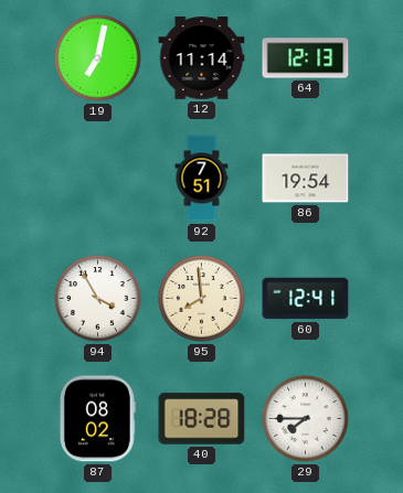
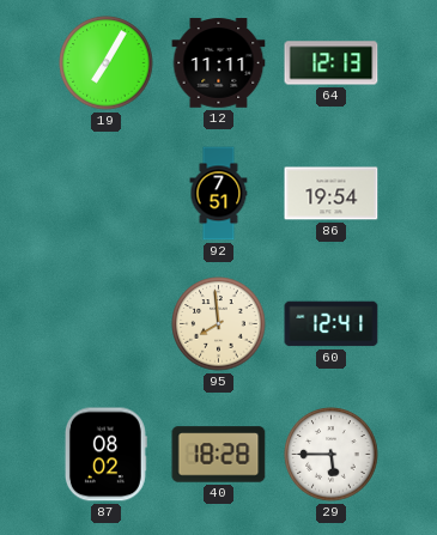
19: 7:02 -> 7:05
12: 11:14 -> 11:11
94: 3:55 -> none
29: 7:45 -> 5:45
